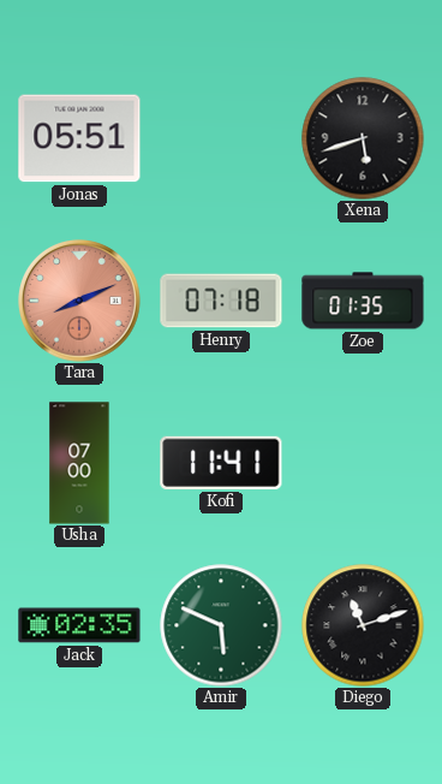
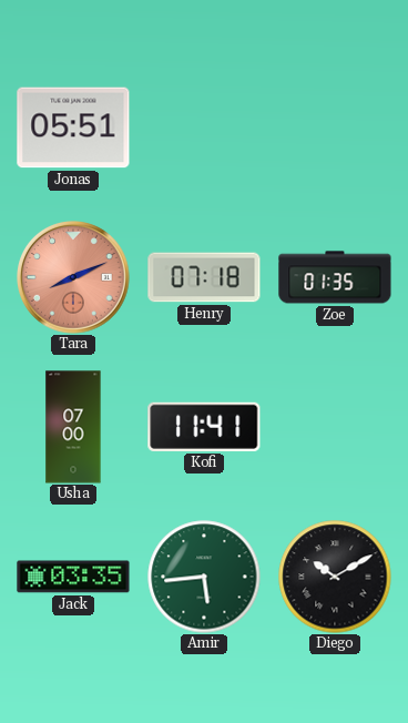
Xena: 5:42 -> none
Jack: 02:35 -> 03:35
Amir: 5:49 -> 5:44
Diego: 11:12 -> 10:10
